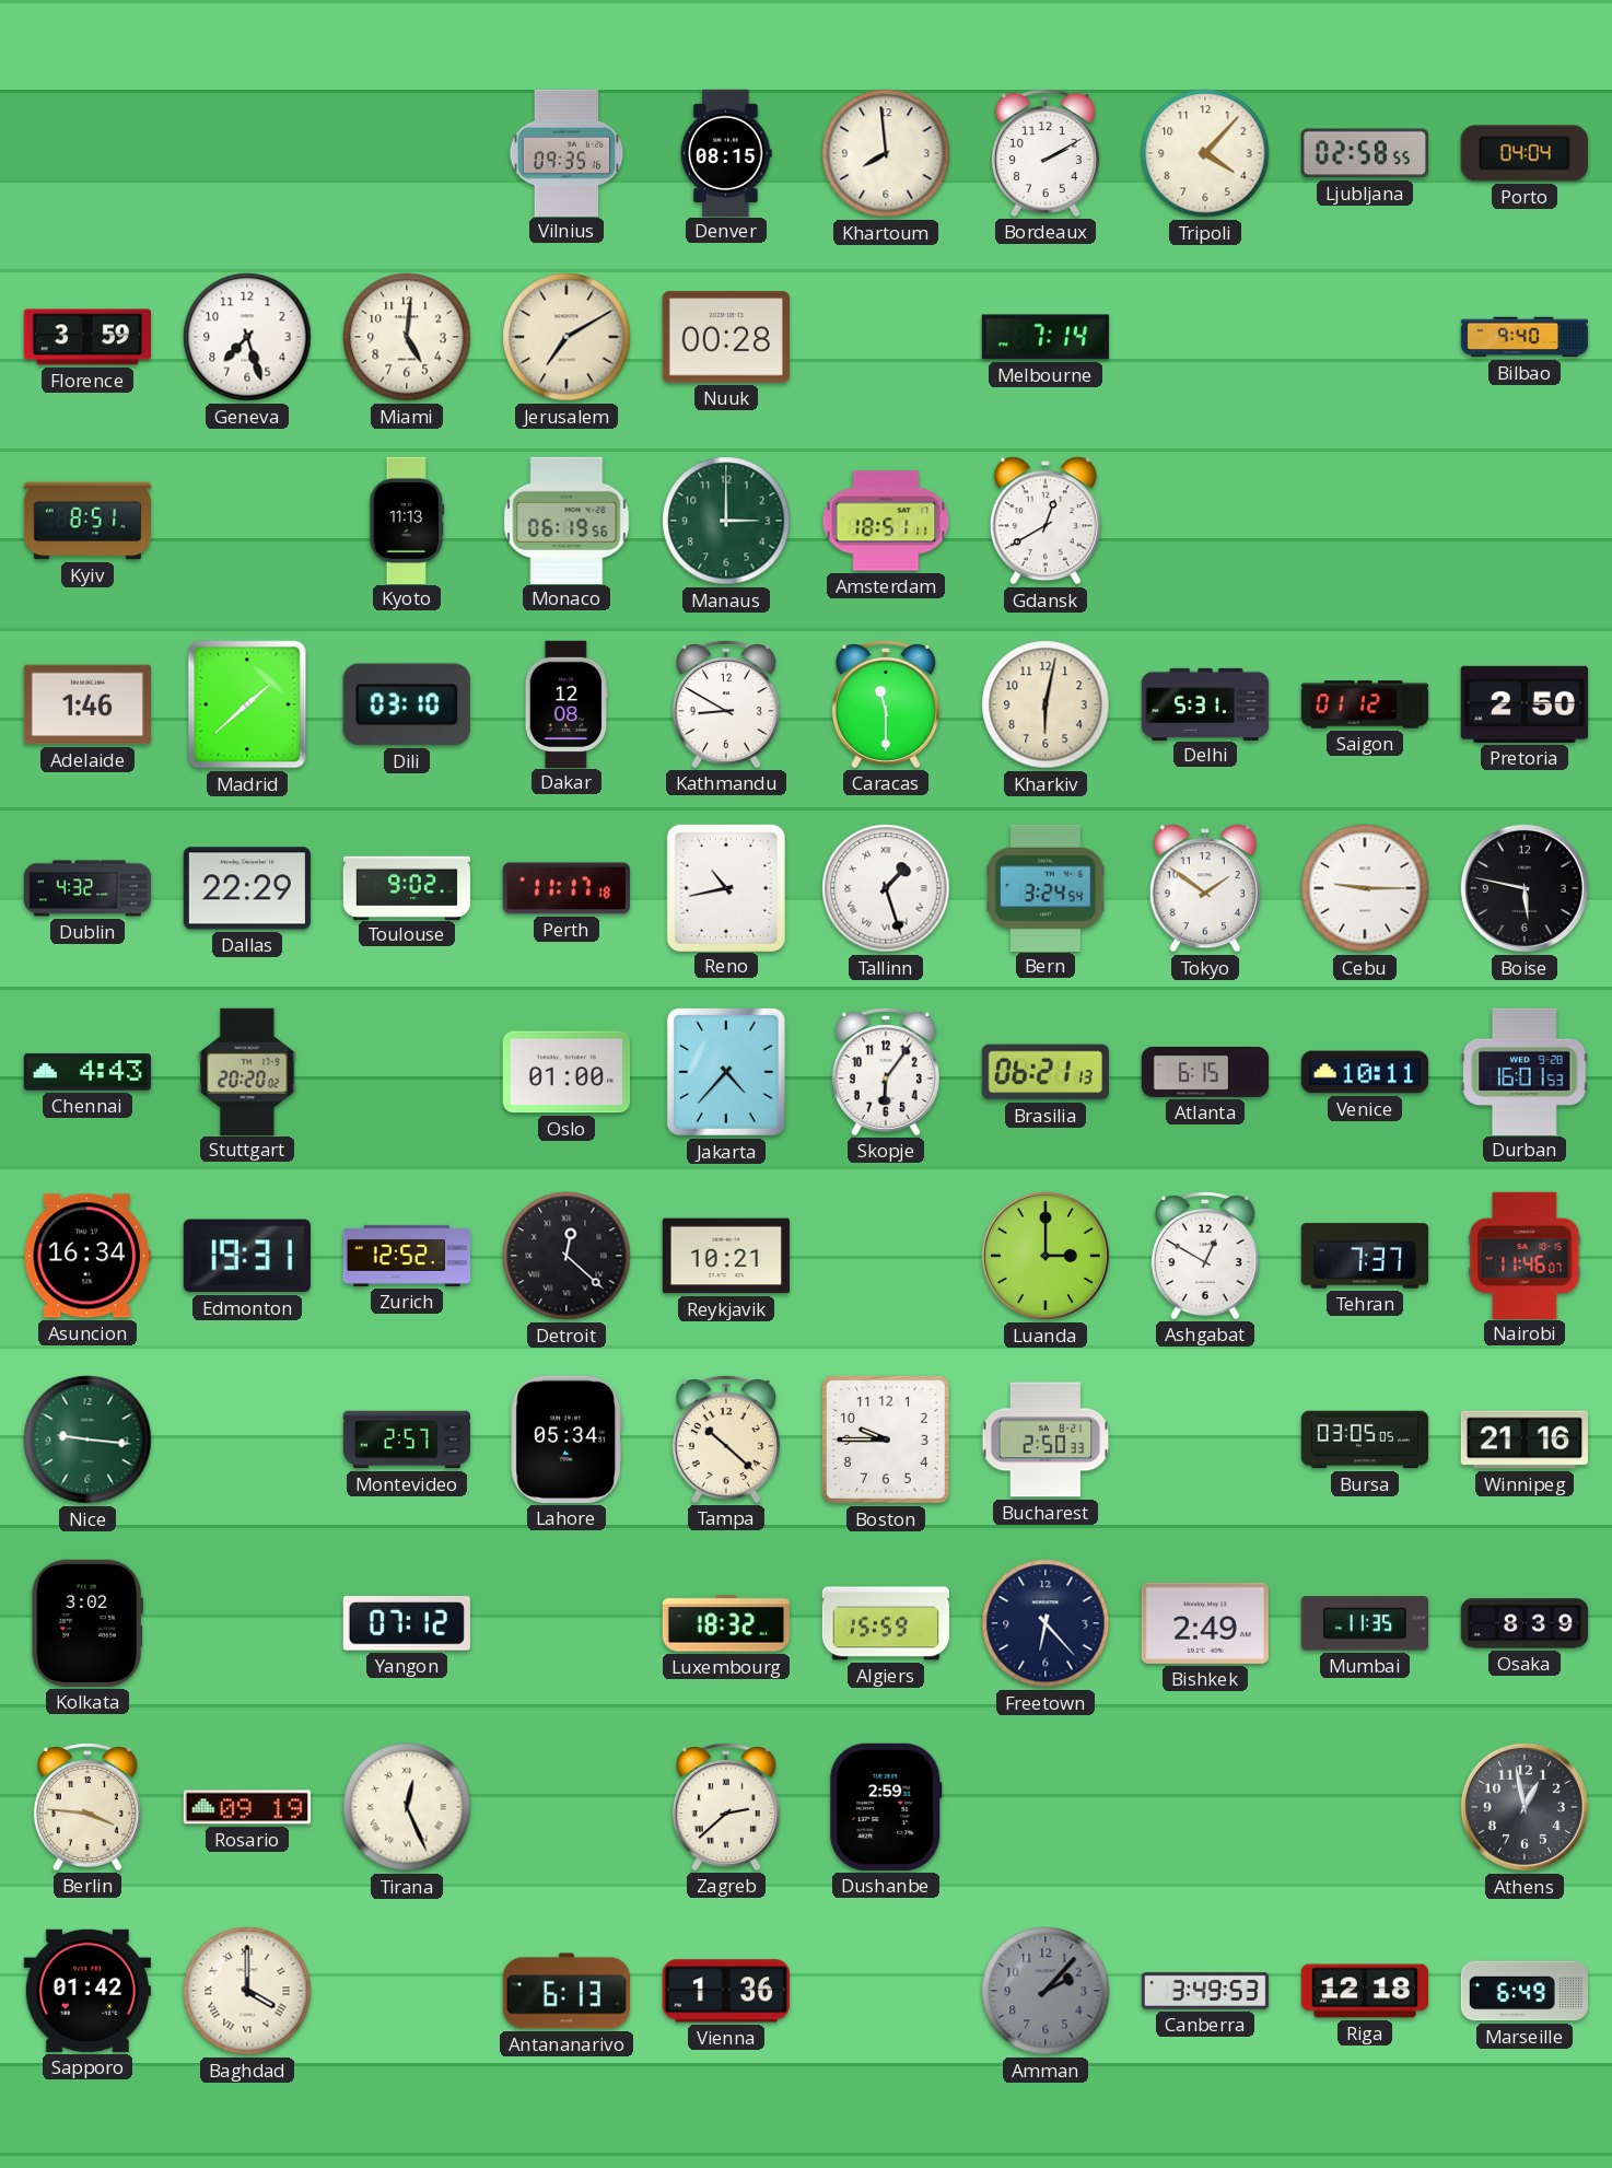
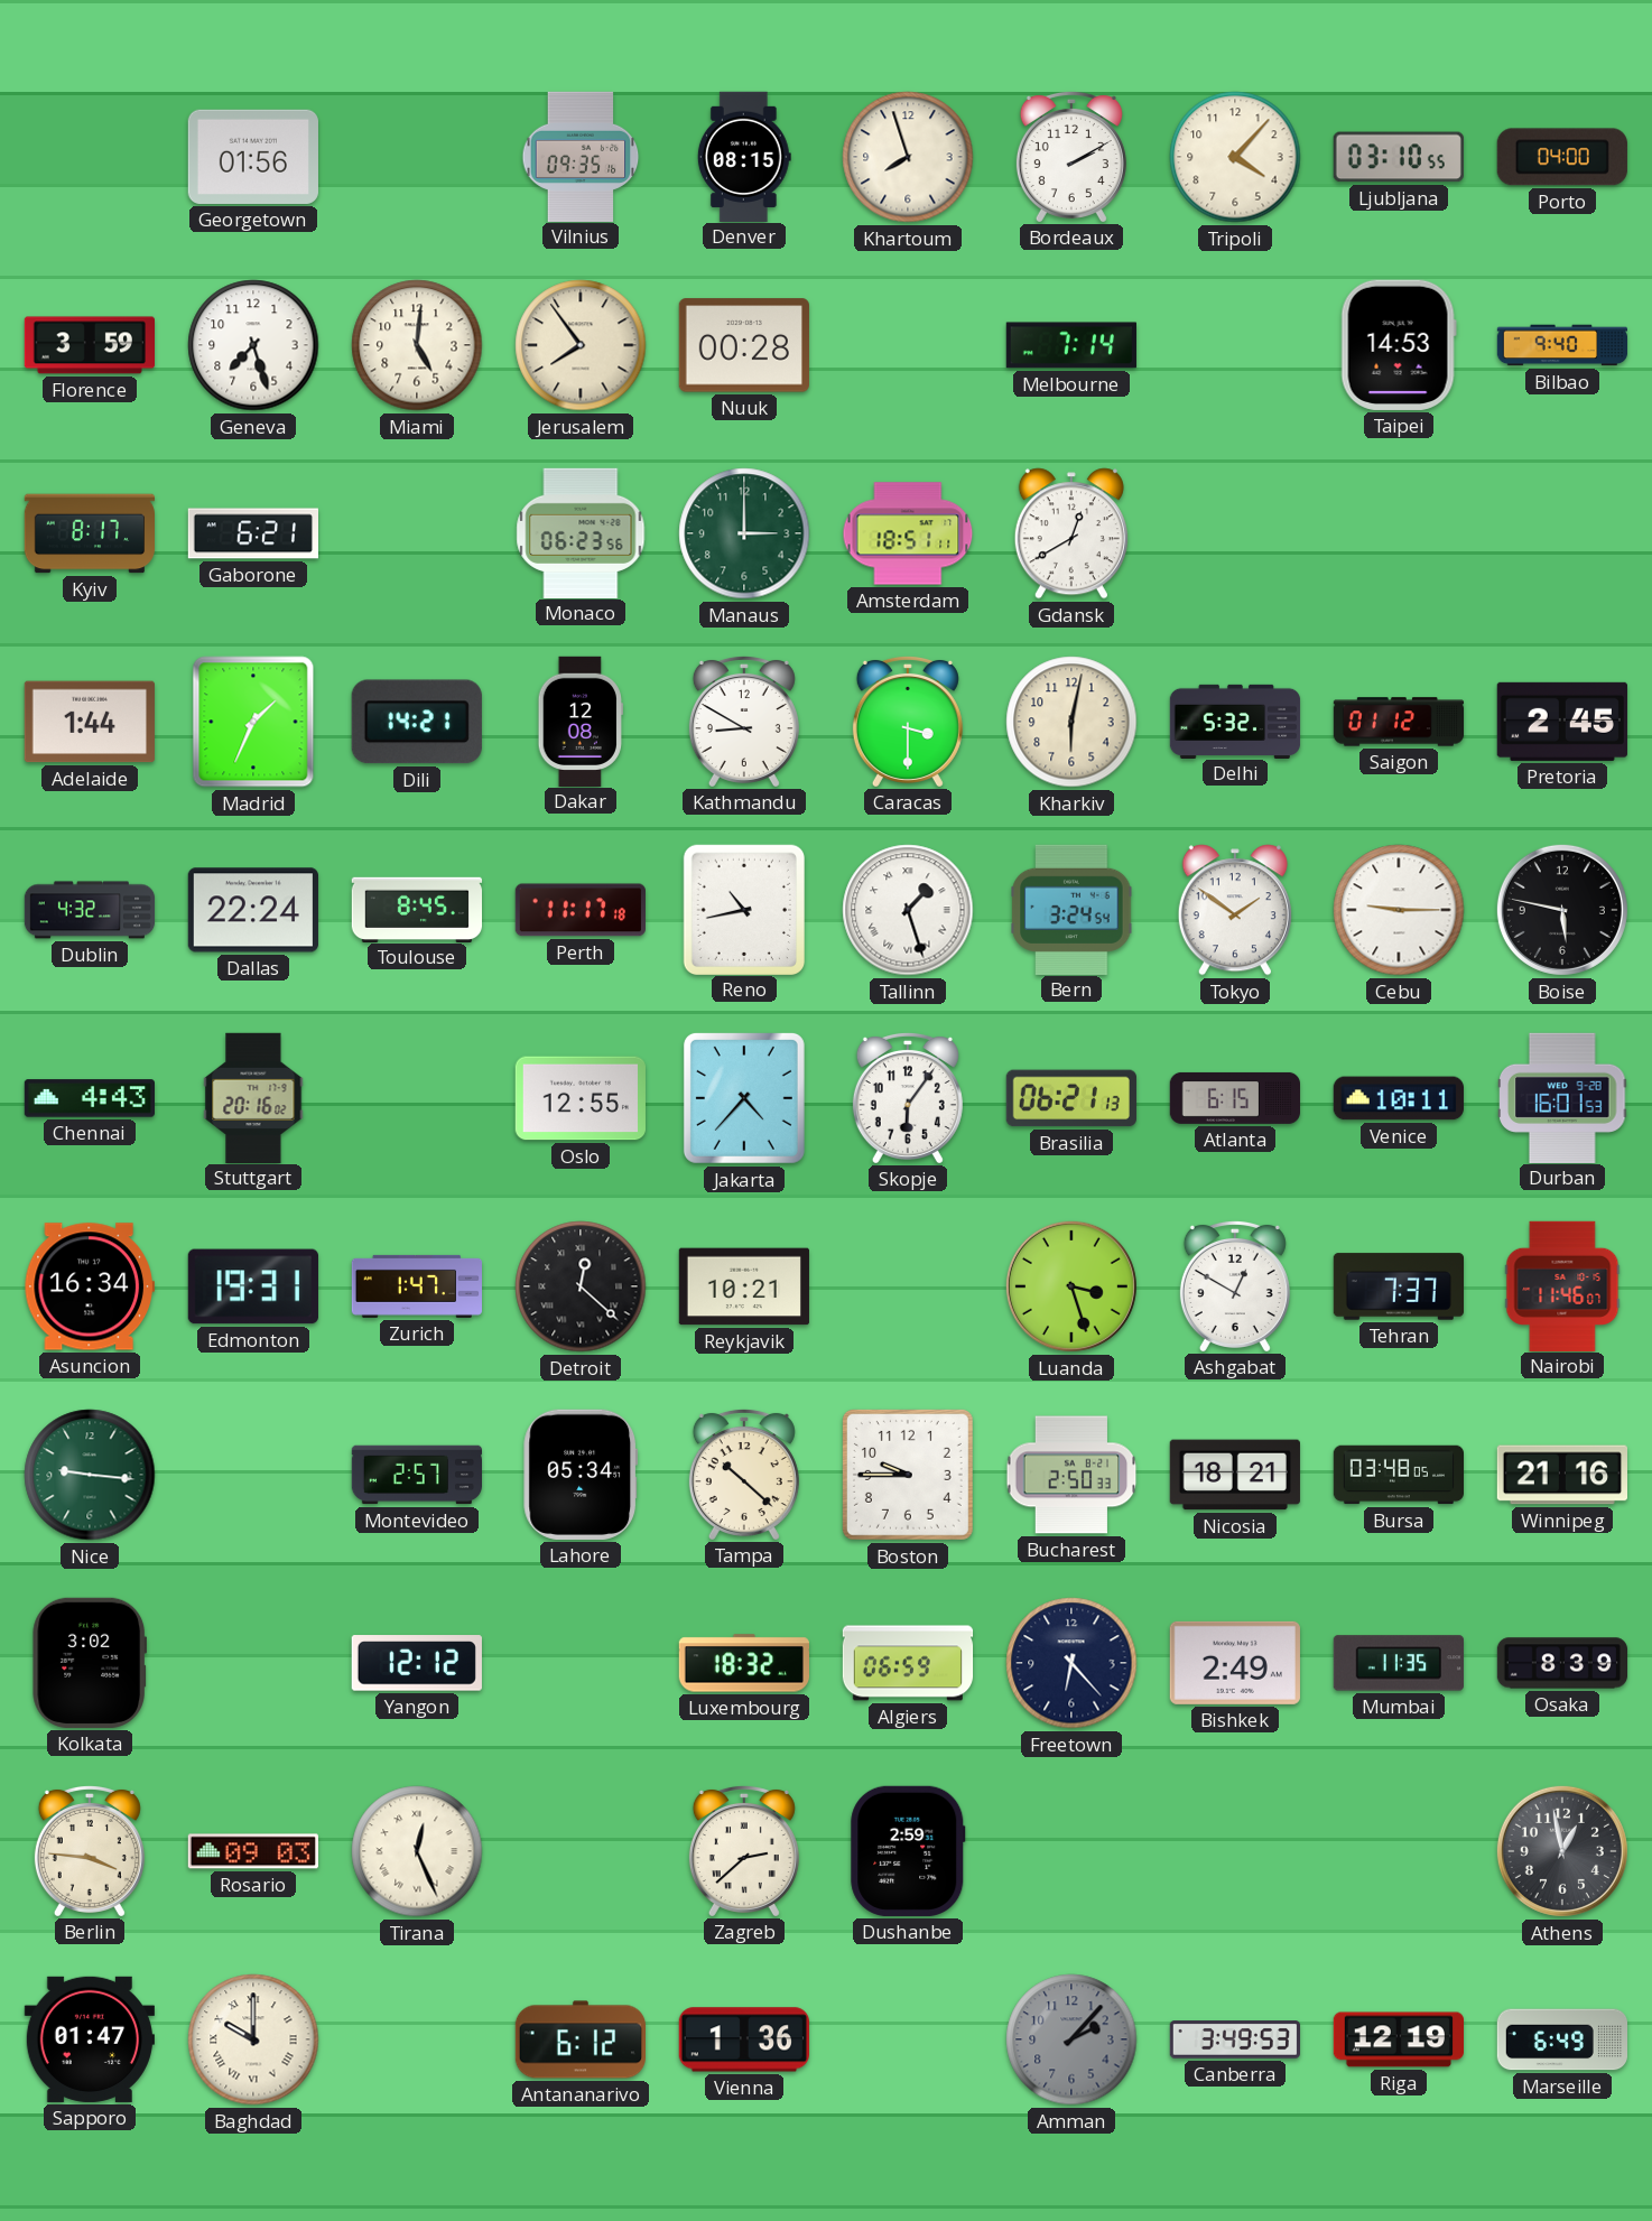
Georgetown: none -> 01:56
Khartoum: 7:59 -> 7:57
Ljubljana: 02:58 -> 03:10
Porto: 04:04 -> 04:00
Jerusalem: 7:10 -> 7:54
Taipei: none -> 14:53
Kyiv: 8:51 -> 8:17
Gaborone: none -> 6:21
Kyoto: 11:13 -> none
Monaco: 06:19 -> 06:23
Adelaide: 1:46 -> 1:44
Madrid: 1:38 -> 1:34
Dili: 03:10 -> 14:21
Caracas: 11:30 -> 3:30
Delhi: 5:31 -> 5:32
Pretoria: 2:50 -> 2:45
Dallas: 22:29 -> 22:24
Toulouse: 9:02 -> 8:45
Stuttgart: 20:20 -> 20:16
Oslo: 01:00 -> 12:55
Zurich: 12:52 -> 1:47
Luanda: 3:00 -> 3:27
Nicosia: none -> 18:21
Bursa: 03:05 -> 03:48
Yangon: 07:12 -> 12:12
Algiers: 15:59 -> 06:59
Rosario: 09:19 -> 09:03
Sapporo: 01:42 -> 01:47
Baghdad: 4:00 -> 10:00
Antananarivo: 6:13 -> 6:12
Riga: 12:18 -> 12:19
